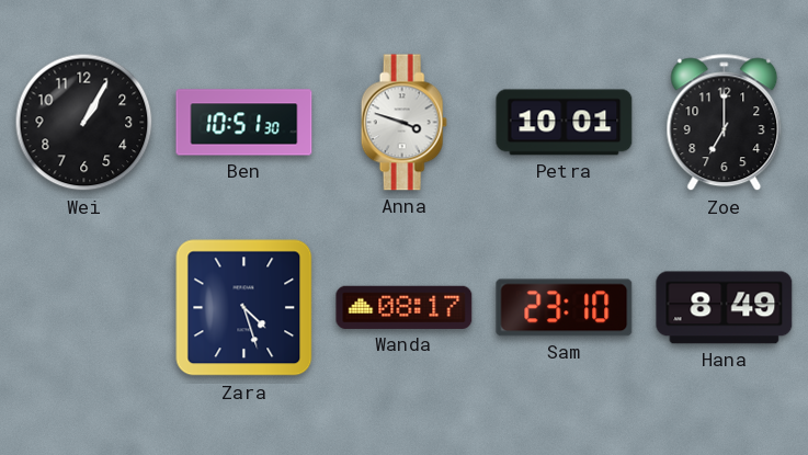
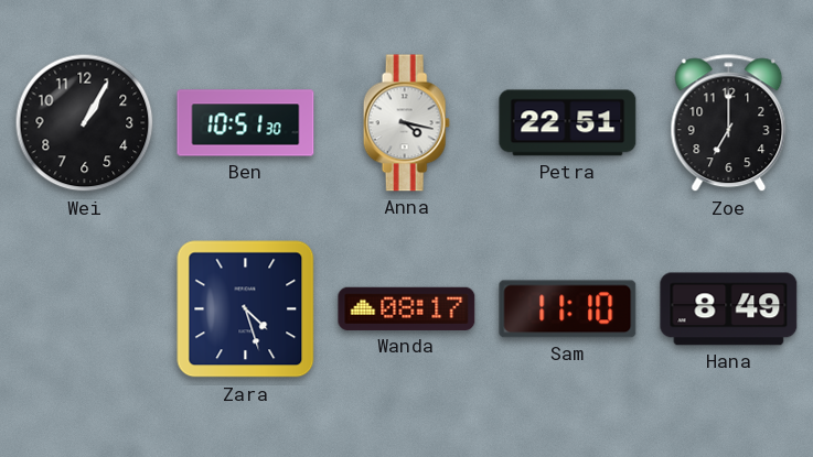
Anna: 3:48 -> 4:17
Petra: 10:01 -> 22:51
Sam: 23:10 -> 11:10
